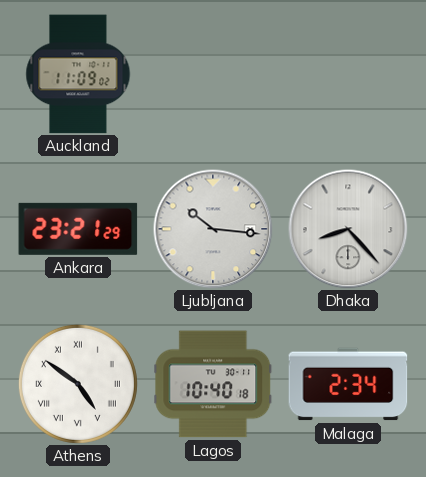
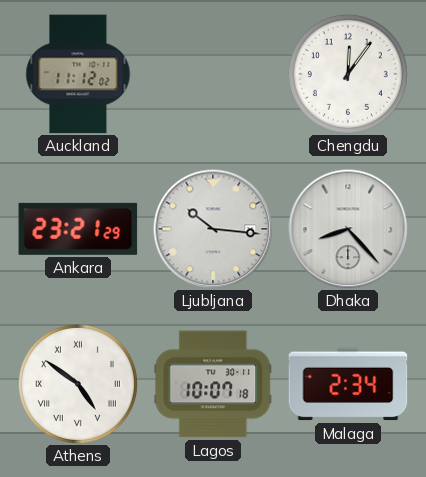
Auckland: 11:09 -> 11:12
Chengdu: none -> 12:06
Lagos: 10:40 -> 10:07
